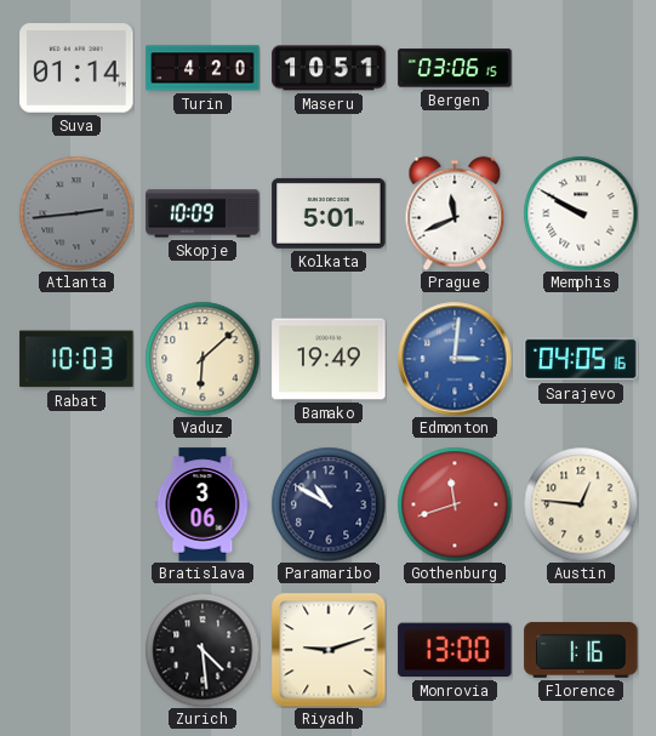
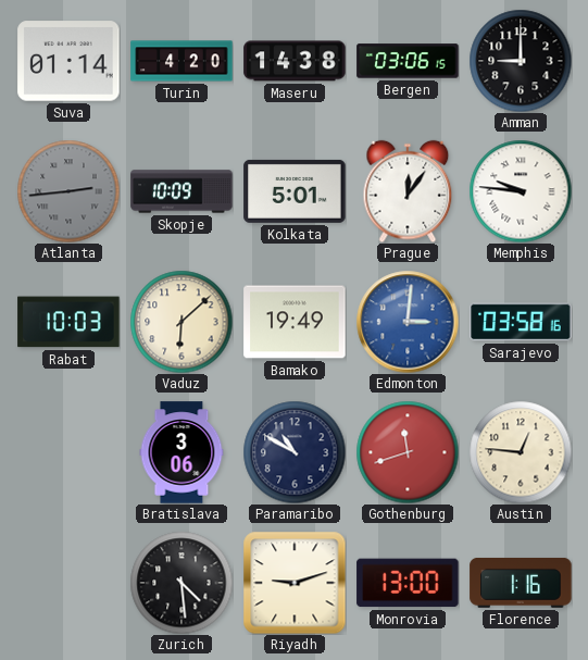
Maseru: 10:51 -> 14:38
Amman: none -> 9:00
Prague: 11:41 -> 12:06
Memphis: 9:50 -> 9:46
Sarajevo: 04:05 -> 03:58
